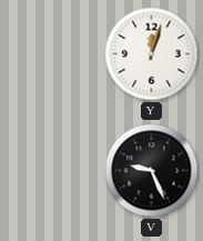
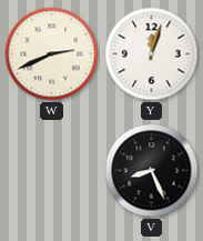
W: none -> 2:41
V: 9:26 -> 8:26
